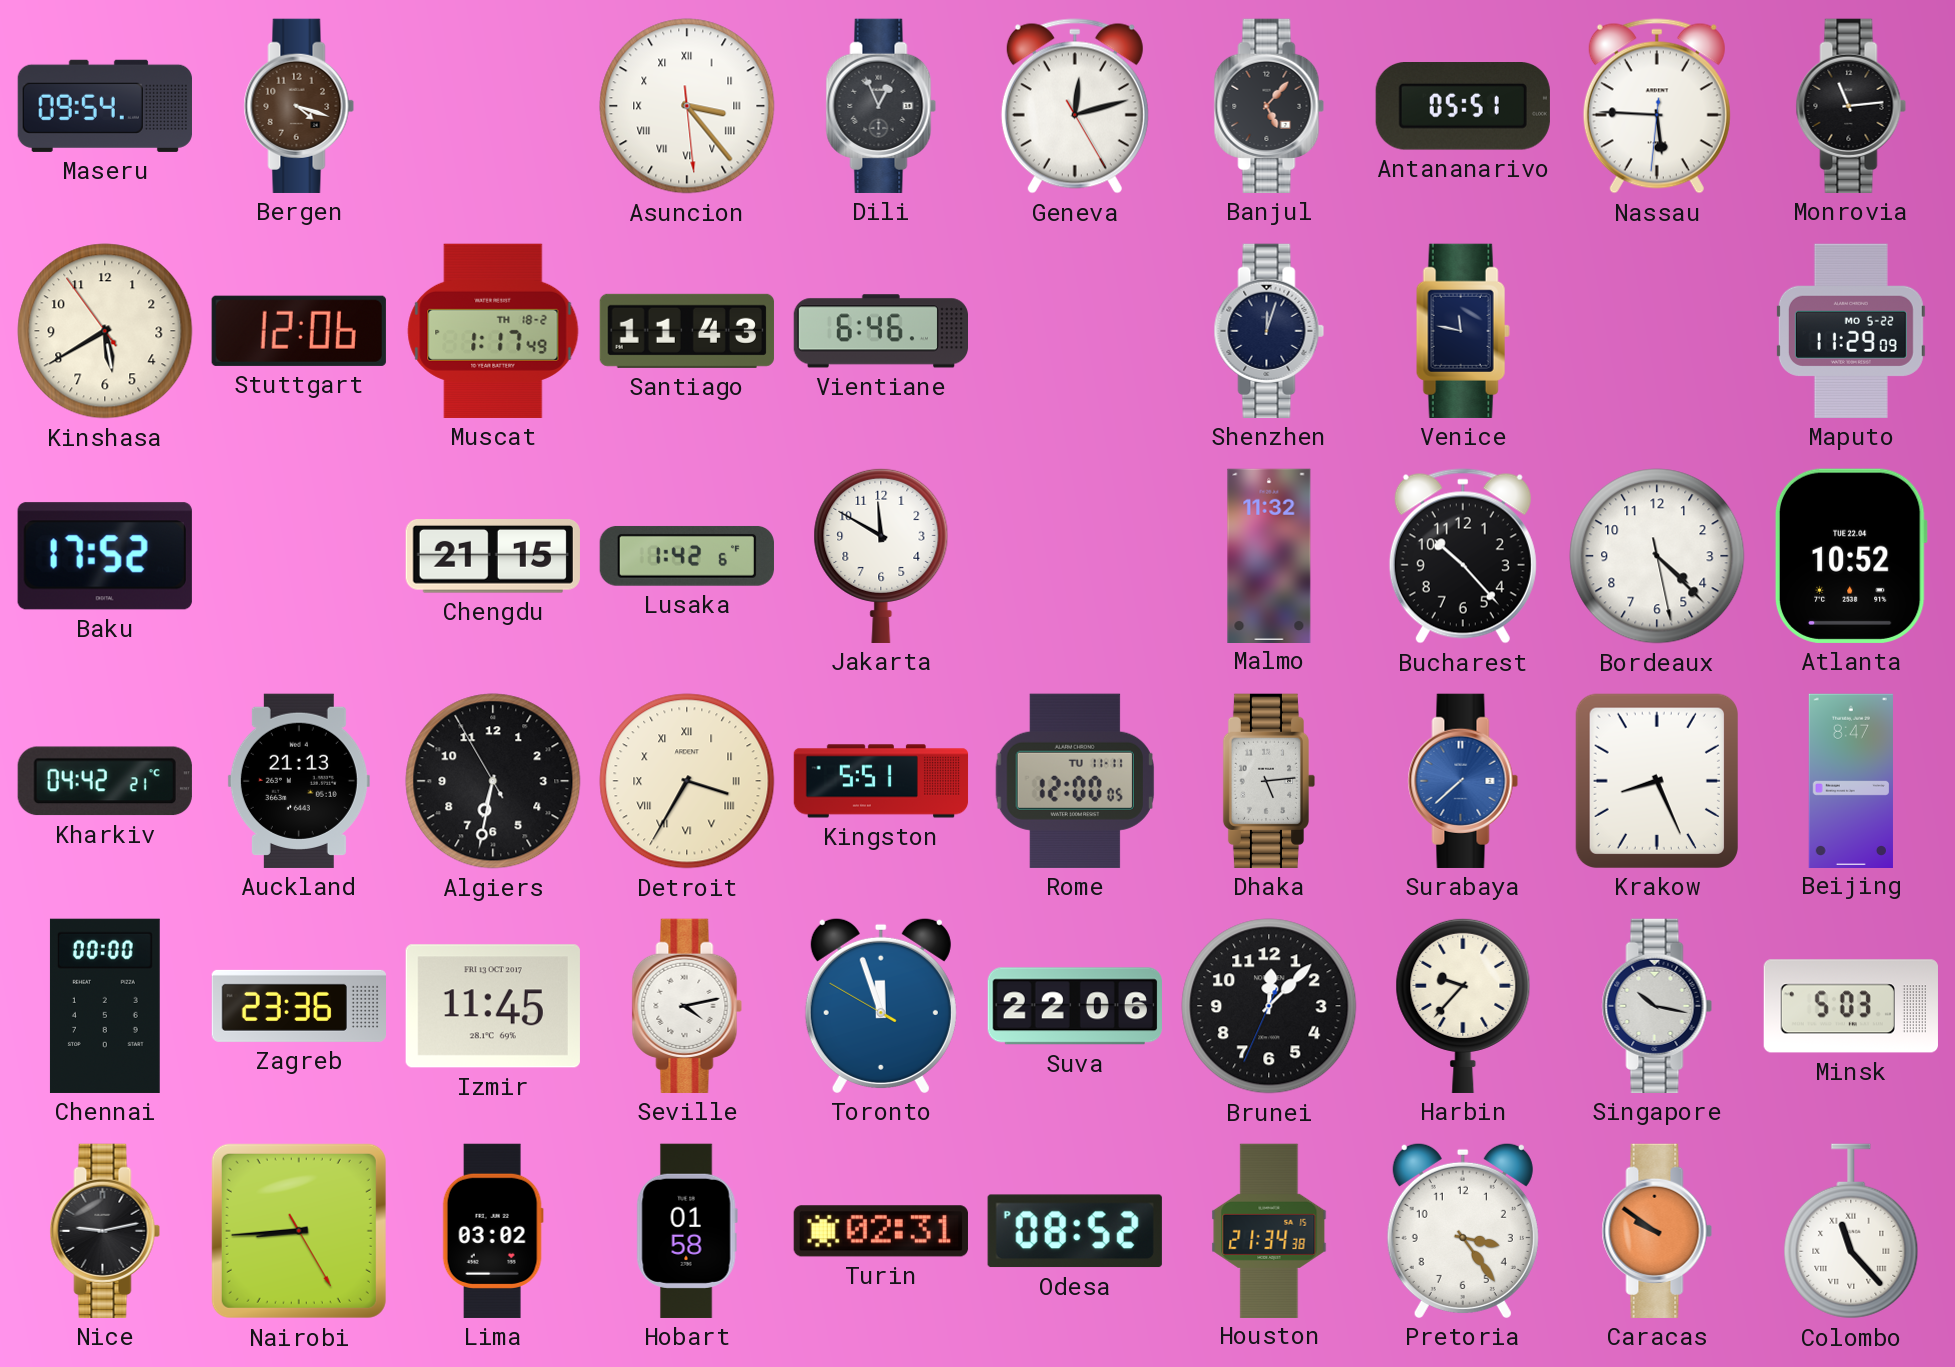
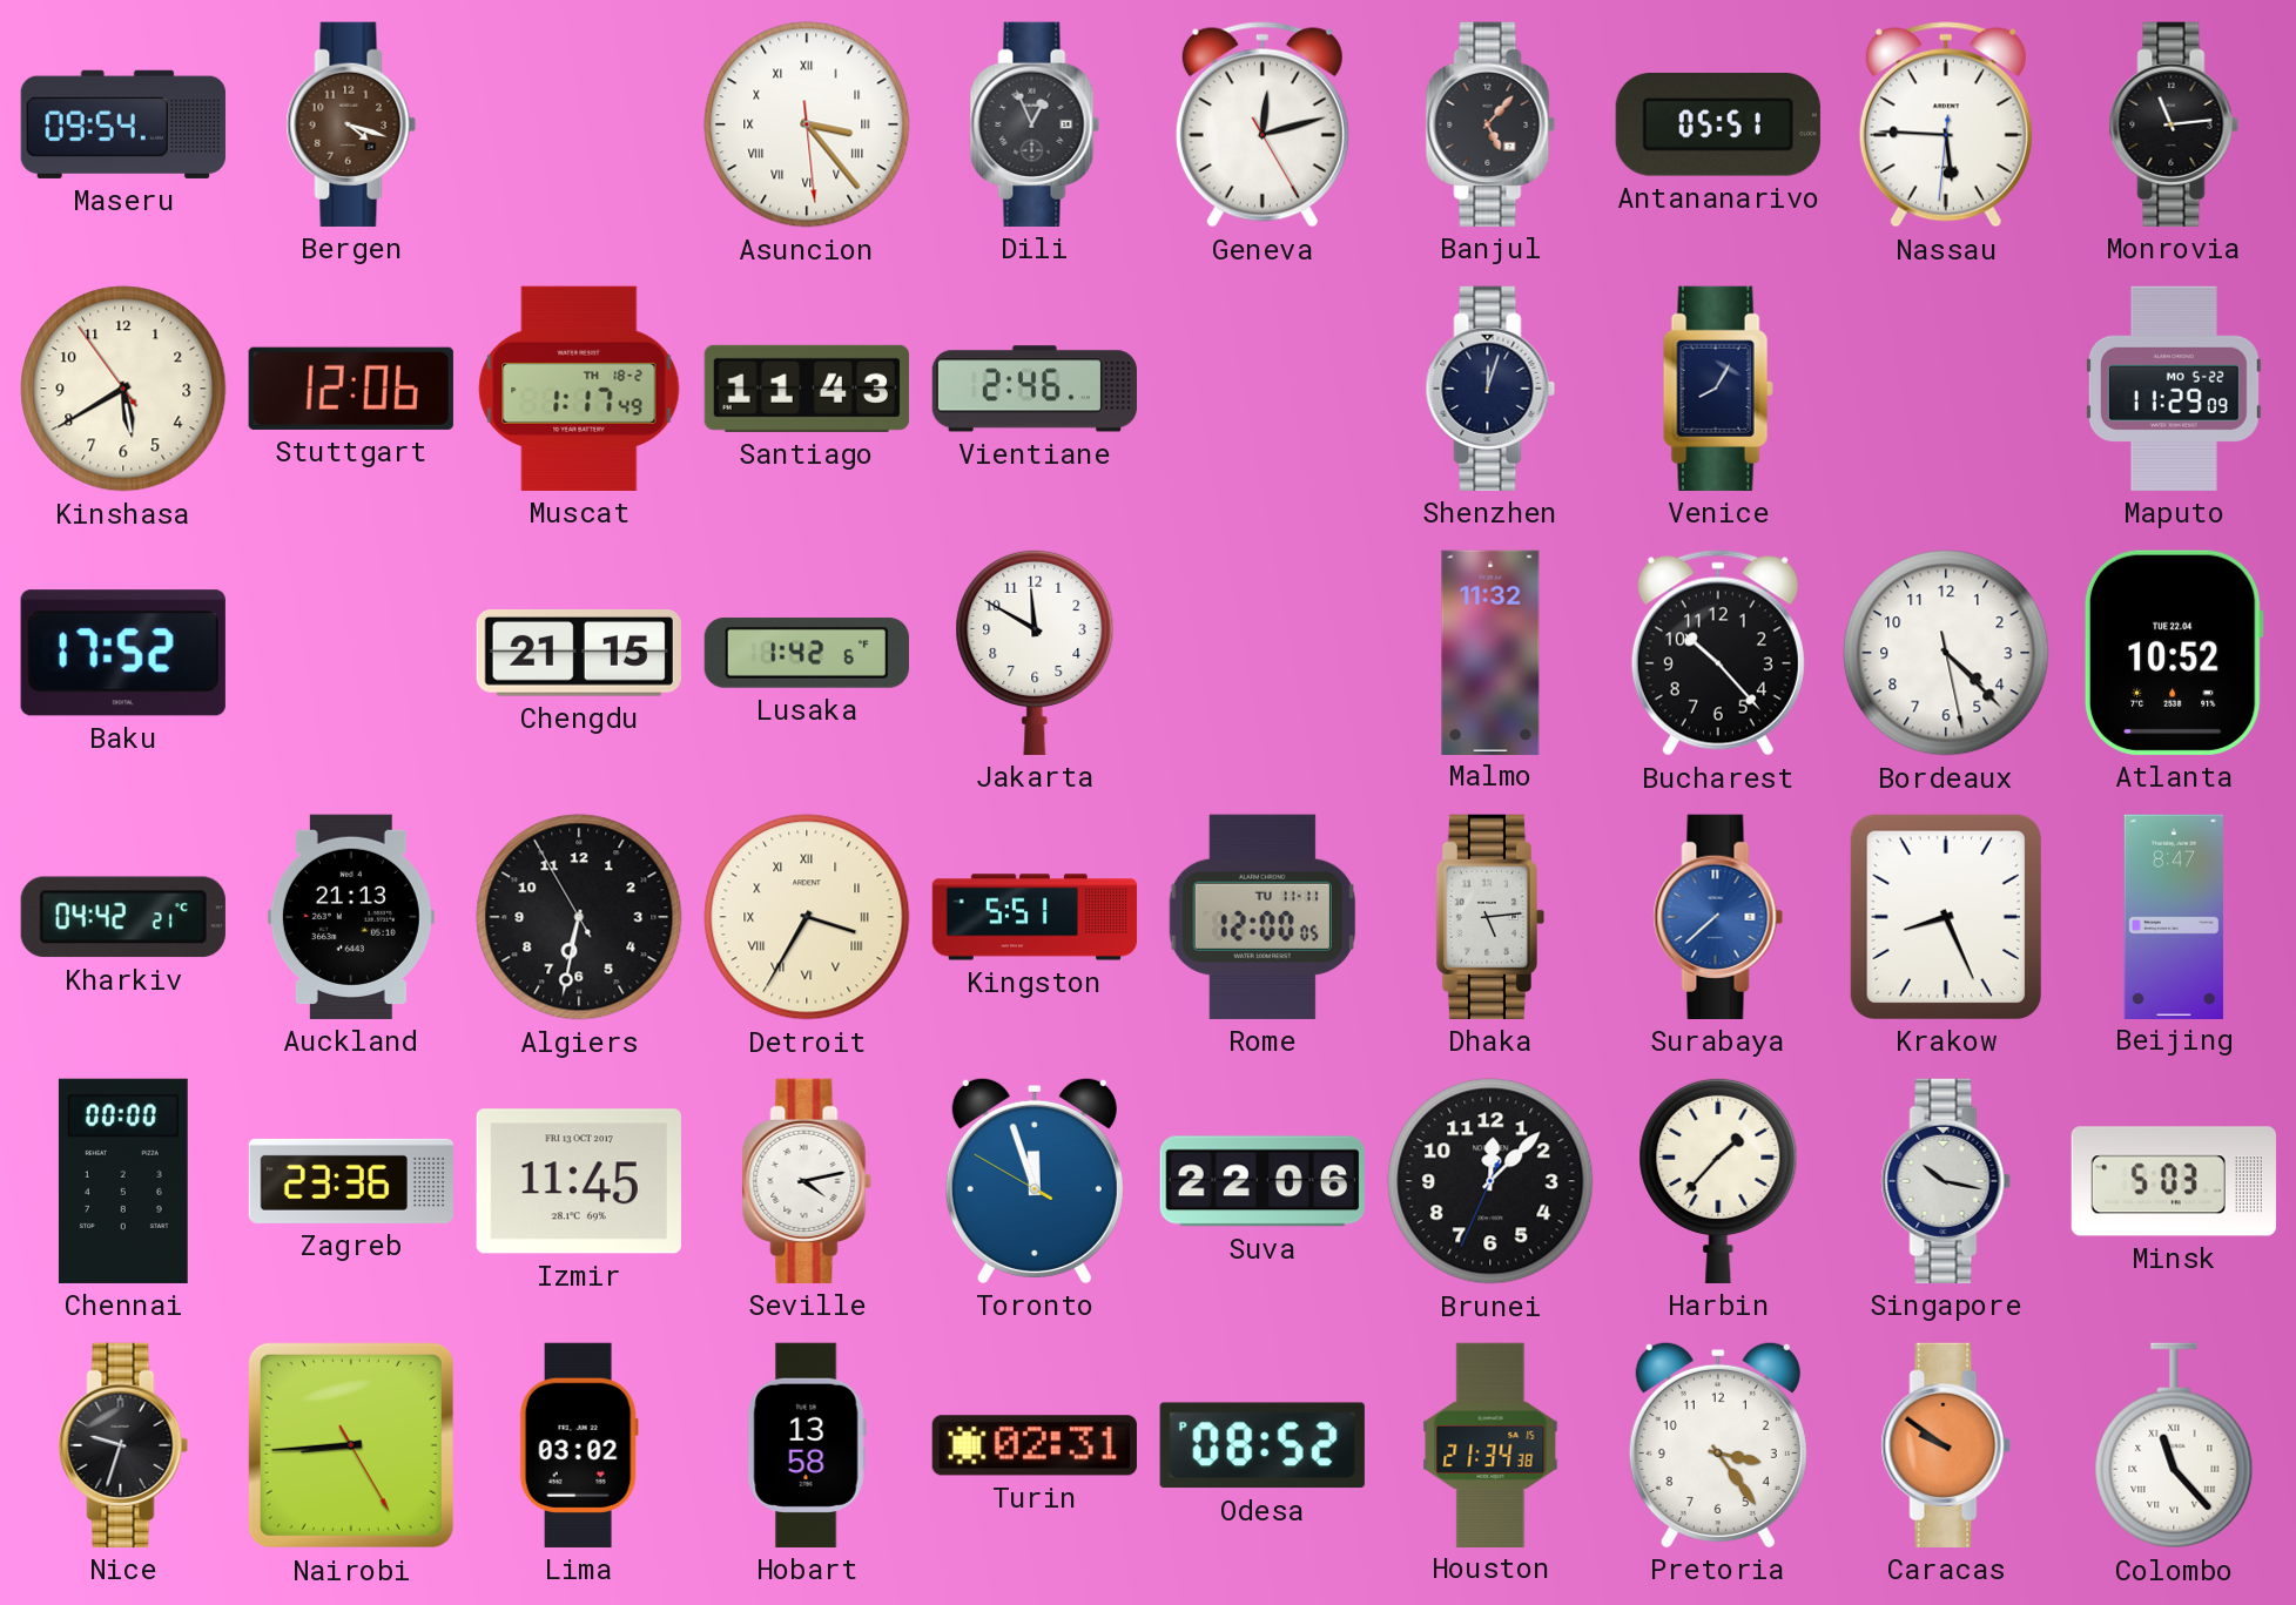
Vientiane: 6:46 -> 2:46
Venice: 11:47 -> 8:05
Harbin: 9:37 -> 1:37
Nice: 9:13 -> 9:33
Hobart: 01:58 -> 13:58
